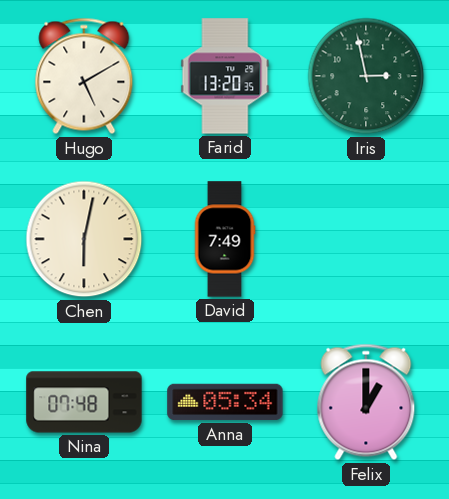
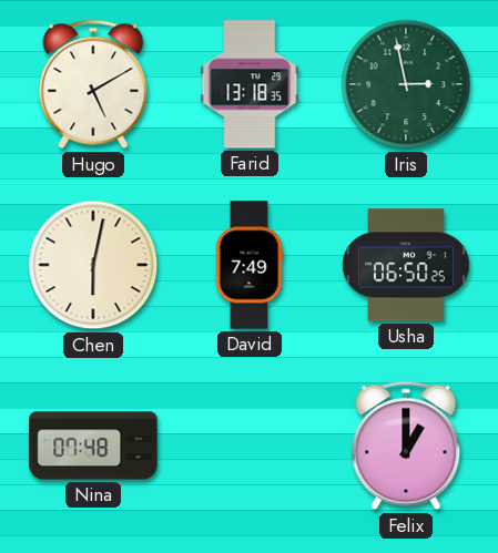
Farid: 13:20 -> 13:18
Usha: none -> 06:50
Anna: 05:34 -> none
